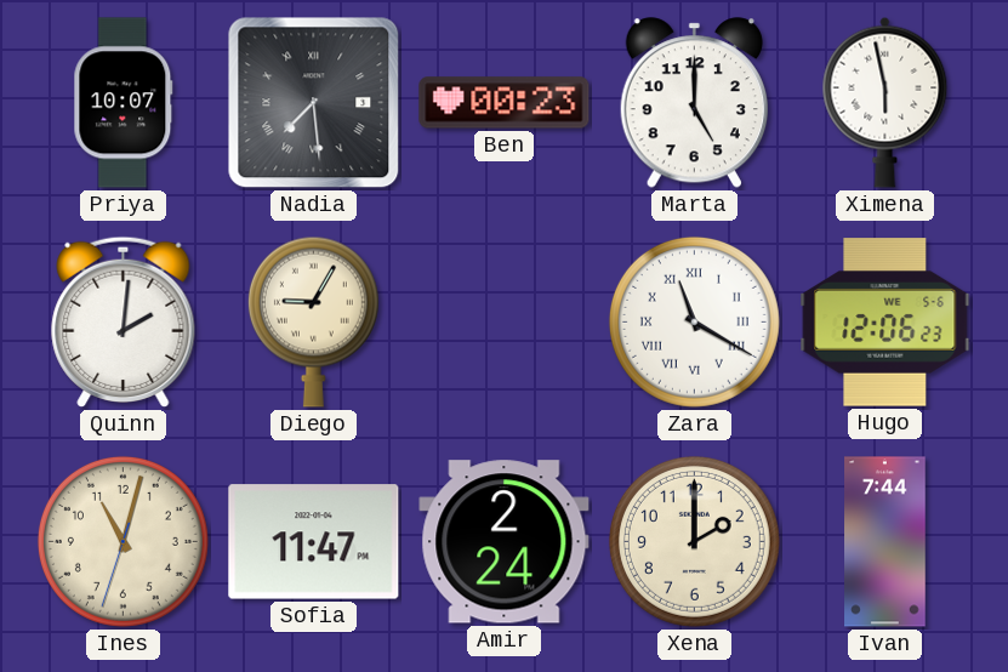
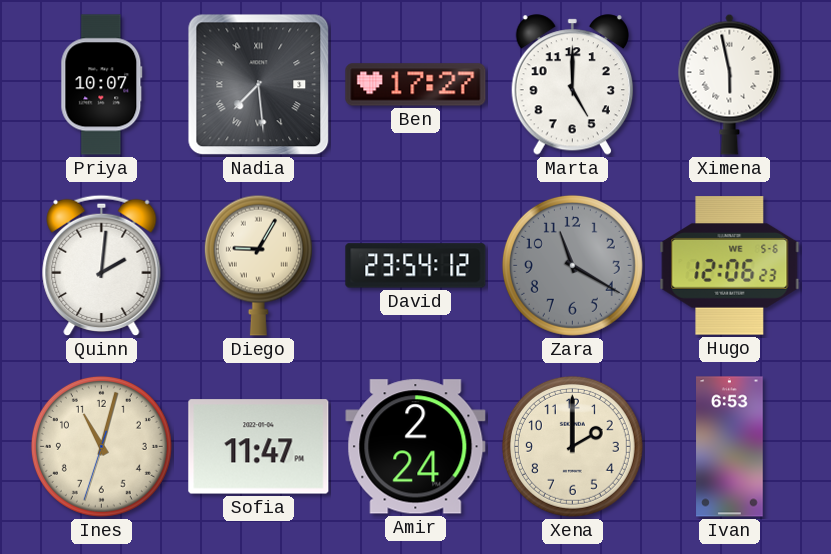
Ben: 00:23 -> 17:27
David: none -> 23:54
Zara dial: white -> grey
Zara numerals: Roman -> Arabic
Ivan: 7:44 -> 6:53
